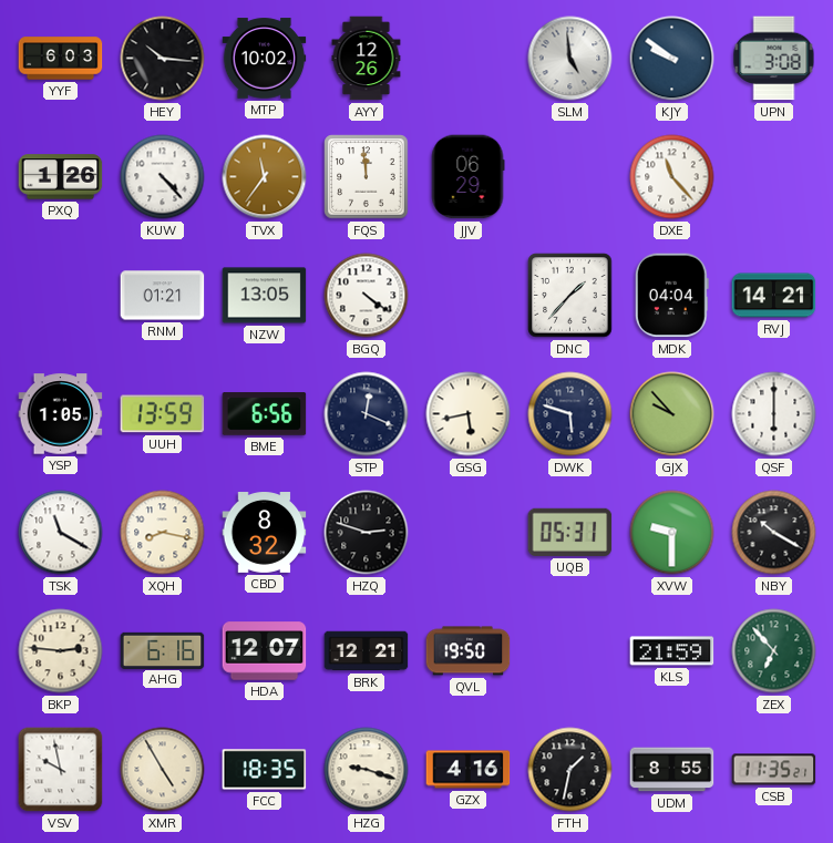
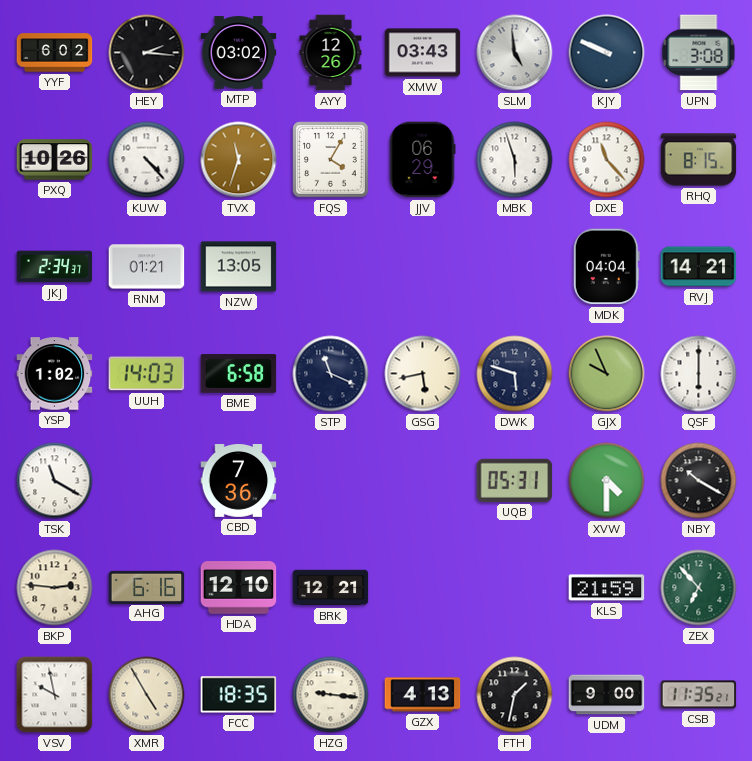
YYF: 6:03 -> 6:02
HEY: 10:16 -> 2:16
MTP: 10:02 -> 03:02
XMW: none -> 03:43
KJY: 9:51 -> 9:49
PXQ: 1:26 -> 10:26
TVX: 11:36 -> 11:33
FQS: 11:59 -> 4:05
MBK: none -> 5:57
RHQ: none -> 8:15
JKJ: none -> 2:34
BGQ: 4:21 -> none
DNC: 1:37 -> none
YSP: 1:05 -> 1:02
UUH: 13:59 -> 14:03
BME: 6:56 -> 6:58
STP: 12:19 -> 11:19
GJX: 9:53 -> 9:56
XQH: 8:17 -> none
CBD: 8:32 -> 7:36
HZQ: 2:48 -> none
XVW: 9:30 -> 4:30
HDA: 12:07 -> 12:10
QVL: 19:50 -> none
HZG: 9:18 -> 9:16
GZX: 4:16 -> 4:13
UDM: 8:55 -> 9:00
